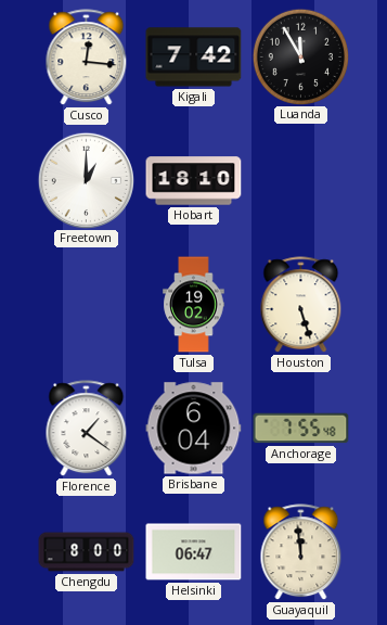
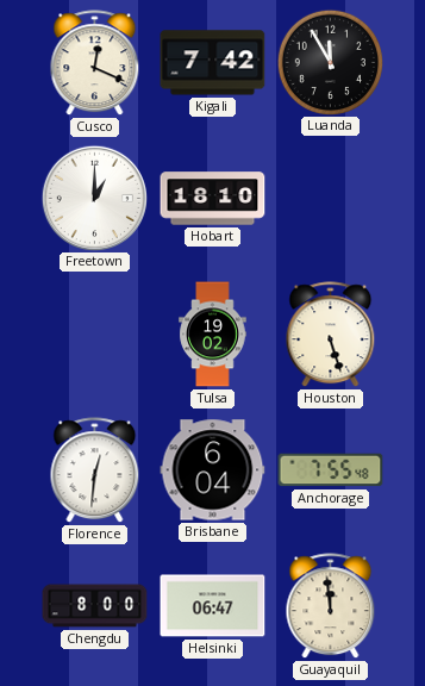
Cusco: 12:16 -> 12:19
Florence: 1:21 -> 12:31
